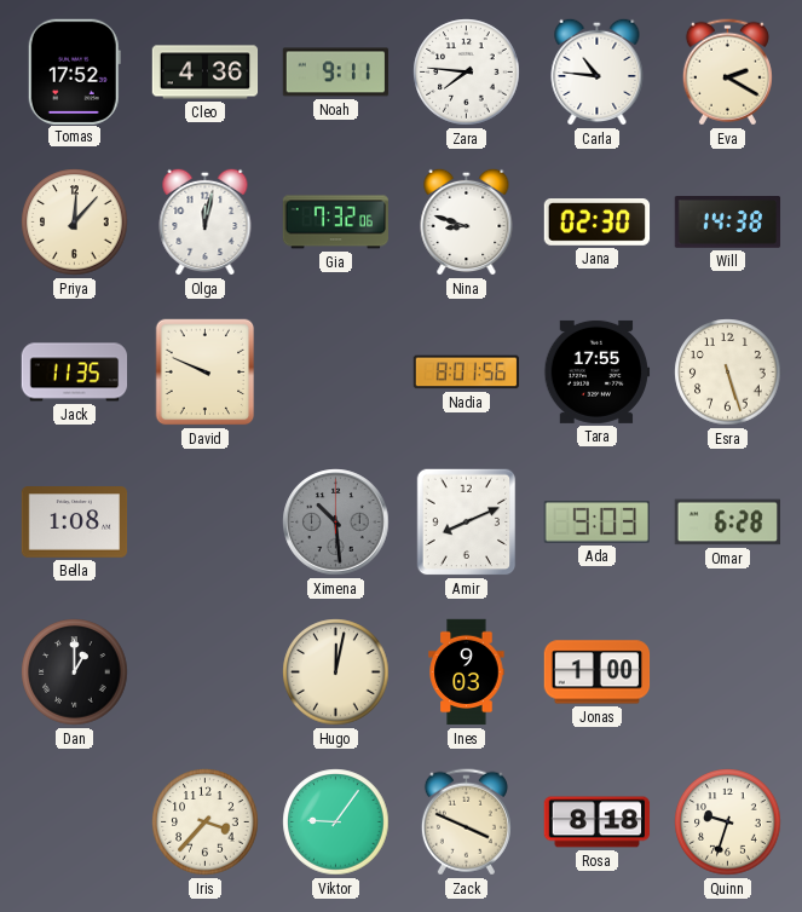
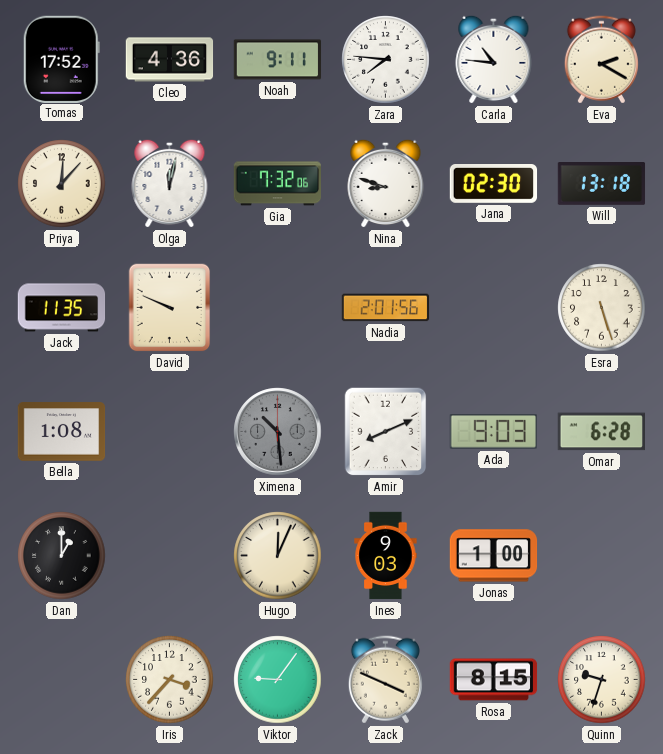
Will: 14:38 -> 13:18
Nadia: 8:01 -> 2:01
Tara: 17:55 -> none
Hugo: 12:02 -> 12:04
Rosa: 8:18 -> 8:15
